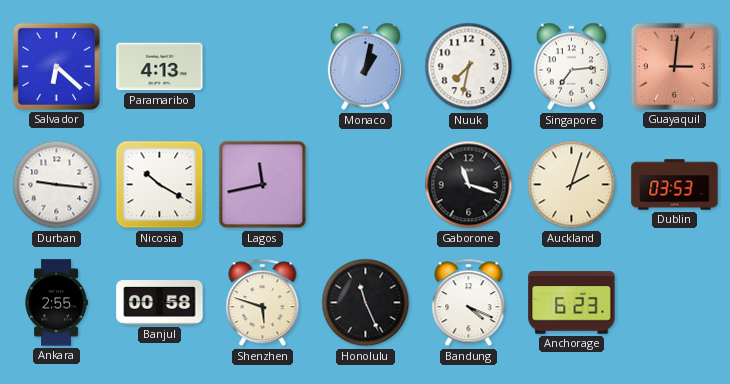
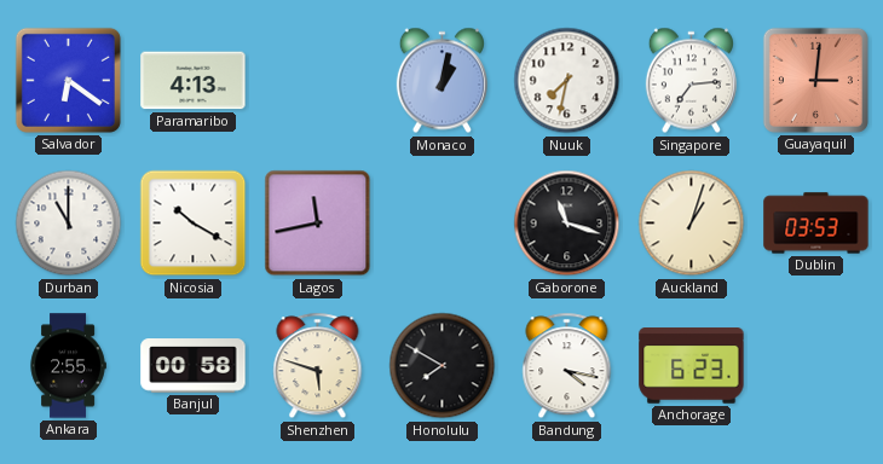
Salvador: 6:22 -> 6:21
Durban: 9:16 -> 11:00
Auckland: 2:03 -> 1:03
Honolulu: 11:26 -> 7:50
Bandung: 4:19 -> 4:17
